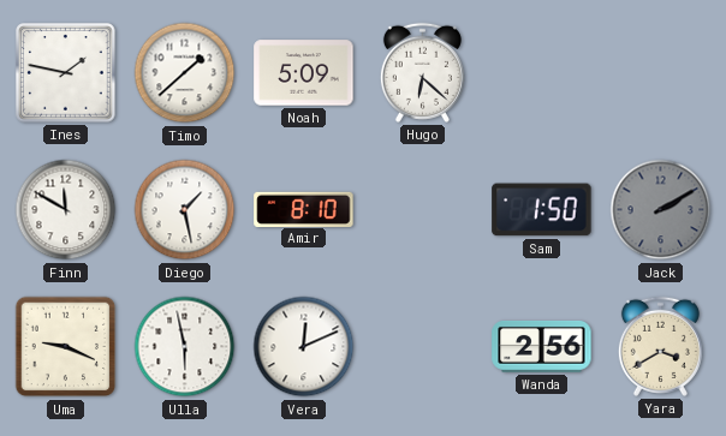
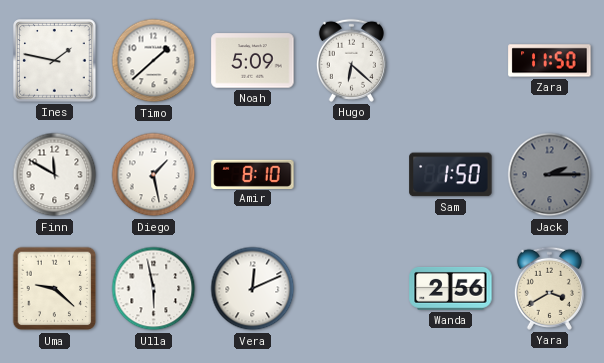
Zara: none -> 11:50
Jack: 2:10 -> 2:15
Uma: 9:19 -> 9:22
